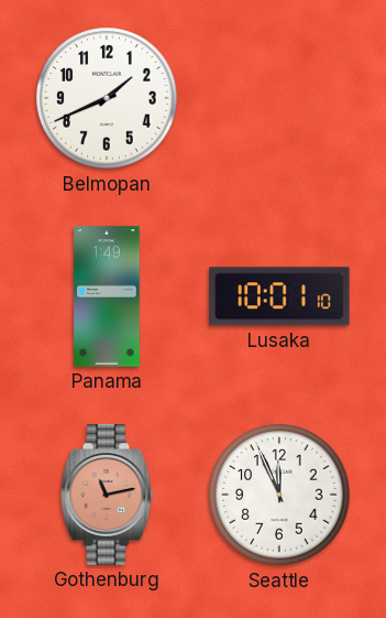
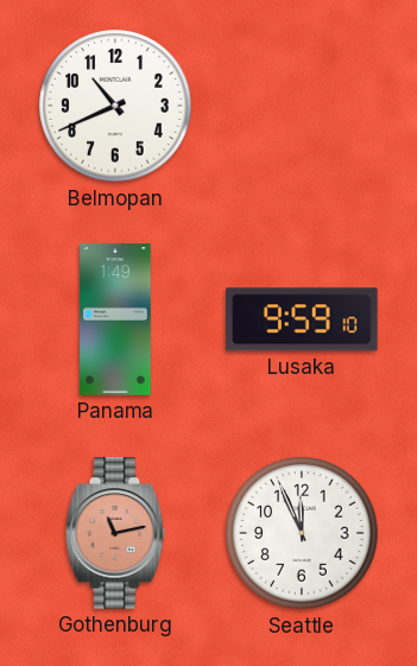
Belmopan: 1:41 -> 10:41
Lusaka: 10:01 -> 9:59
